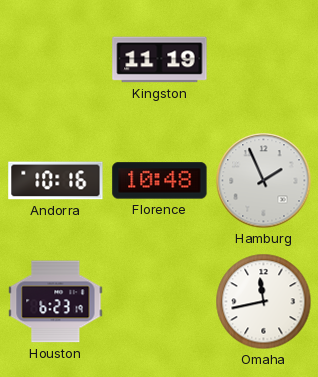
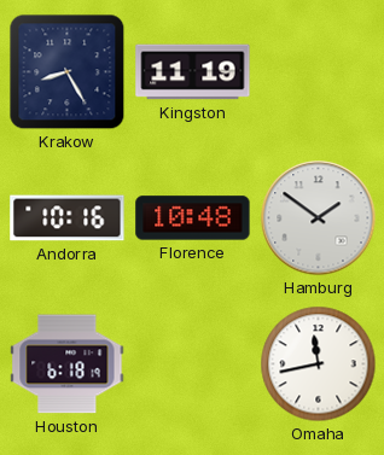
Krakow: none -> 8:25
Hamburg: 1:56 -> 1:51
Houston: 6:23 -> 6:18
